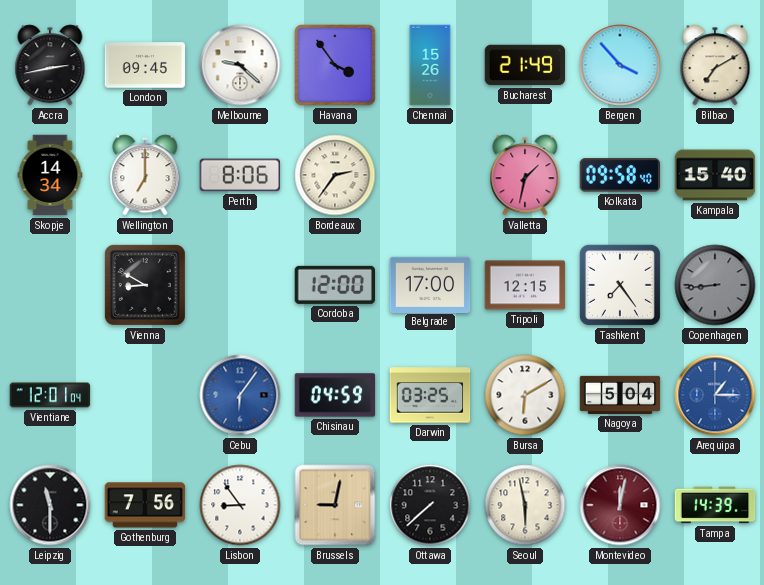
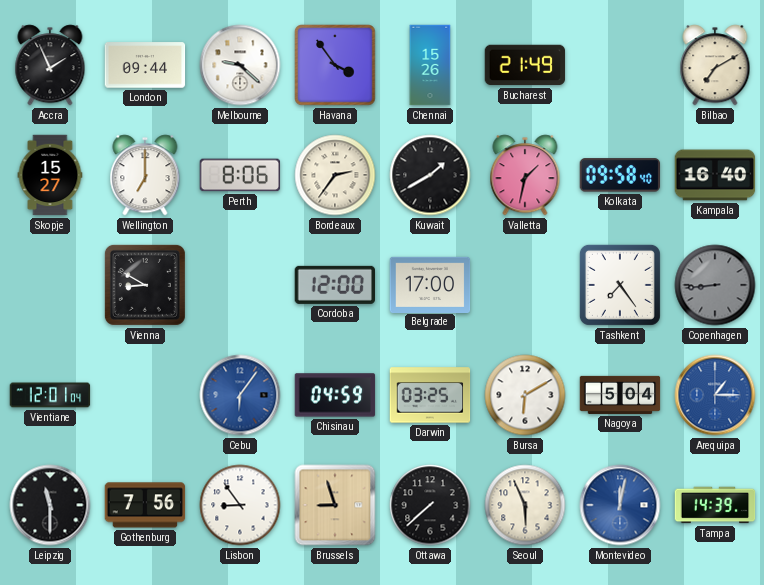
Accra: 2:43 -> 1:56
London: 09:45 -> 09:44
Bergen: 3:53 -> none
Skopje: 14:34 -> 15:27
Kuwait: none -> 1:40
Kampala: 15:40 -> 16:40
Tripoli: 12:15 -> none
Brussels: 9:02 -> 8:57
Seoul: 5:58 -> 5:56
Montevideo dial: burgundy -> blue
